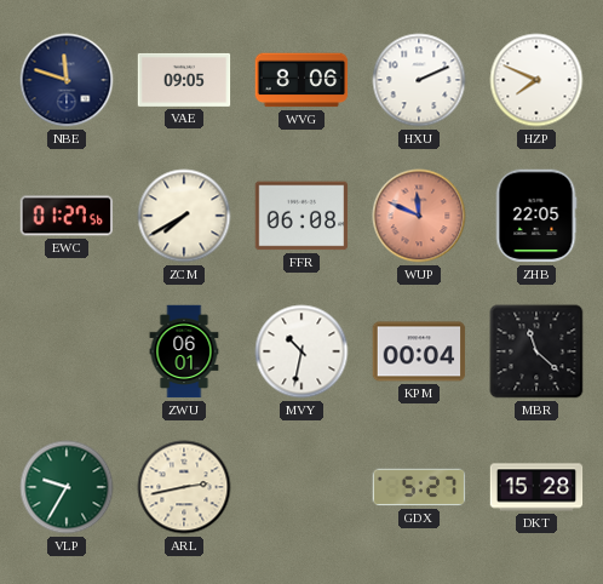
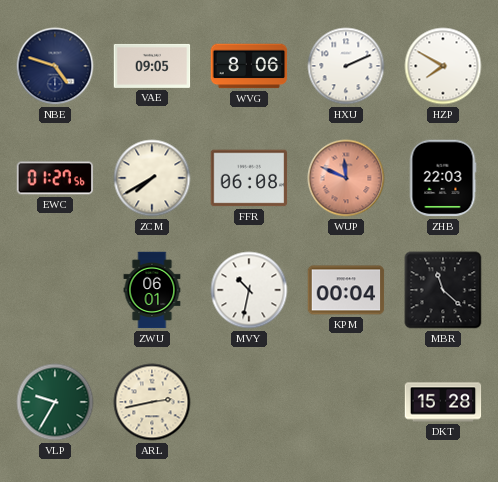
NBE: 11:48 -> 4:48
HZP: 7:49 -> 7:50
ZHB: 22:05 -> 22:03
GDX: 5:27 -> none
